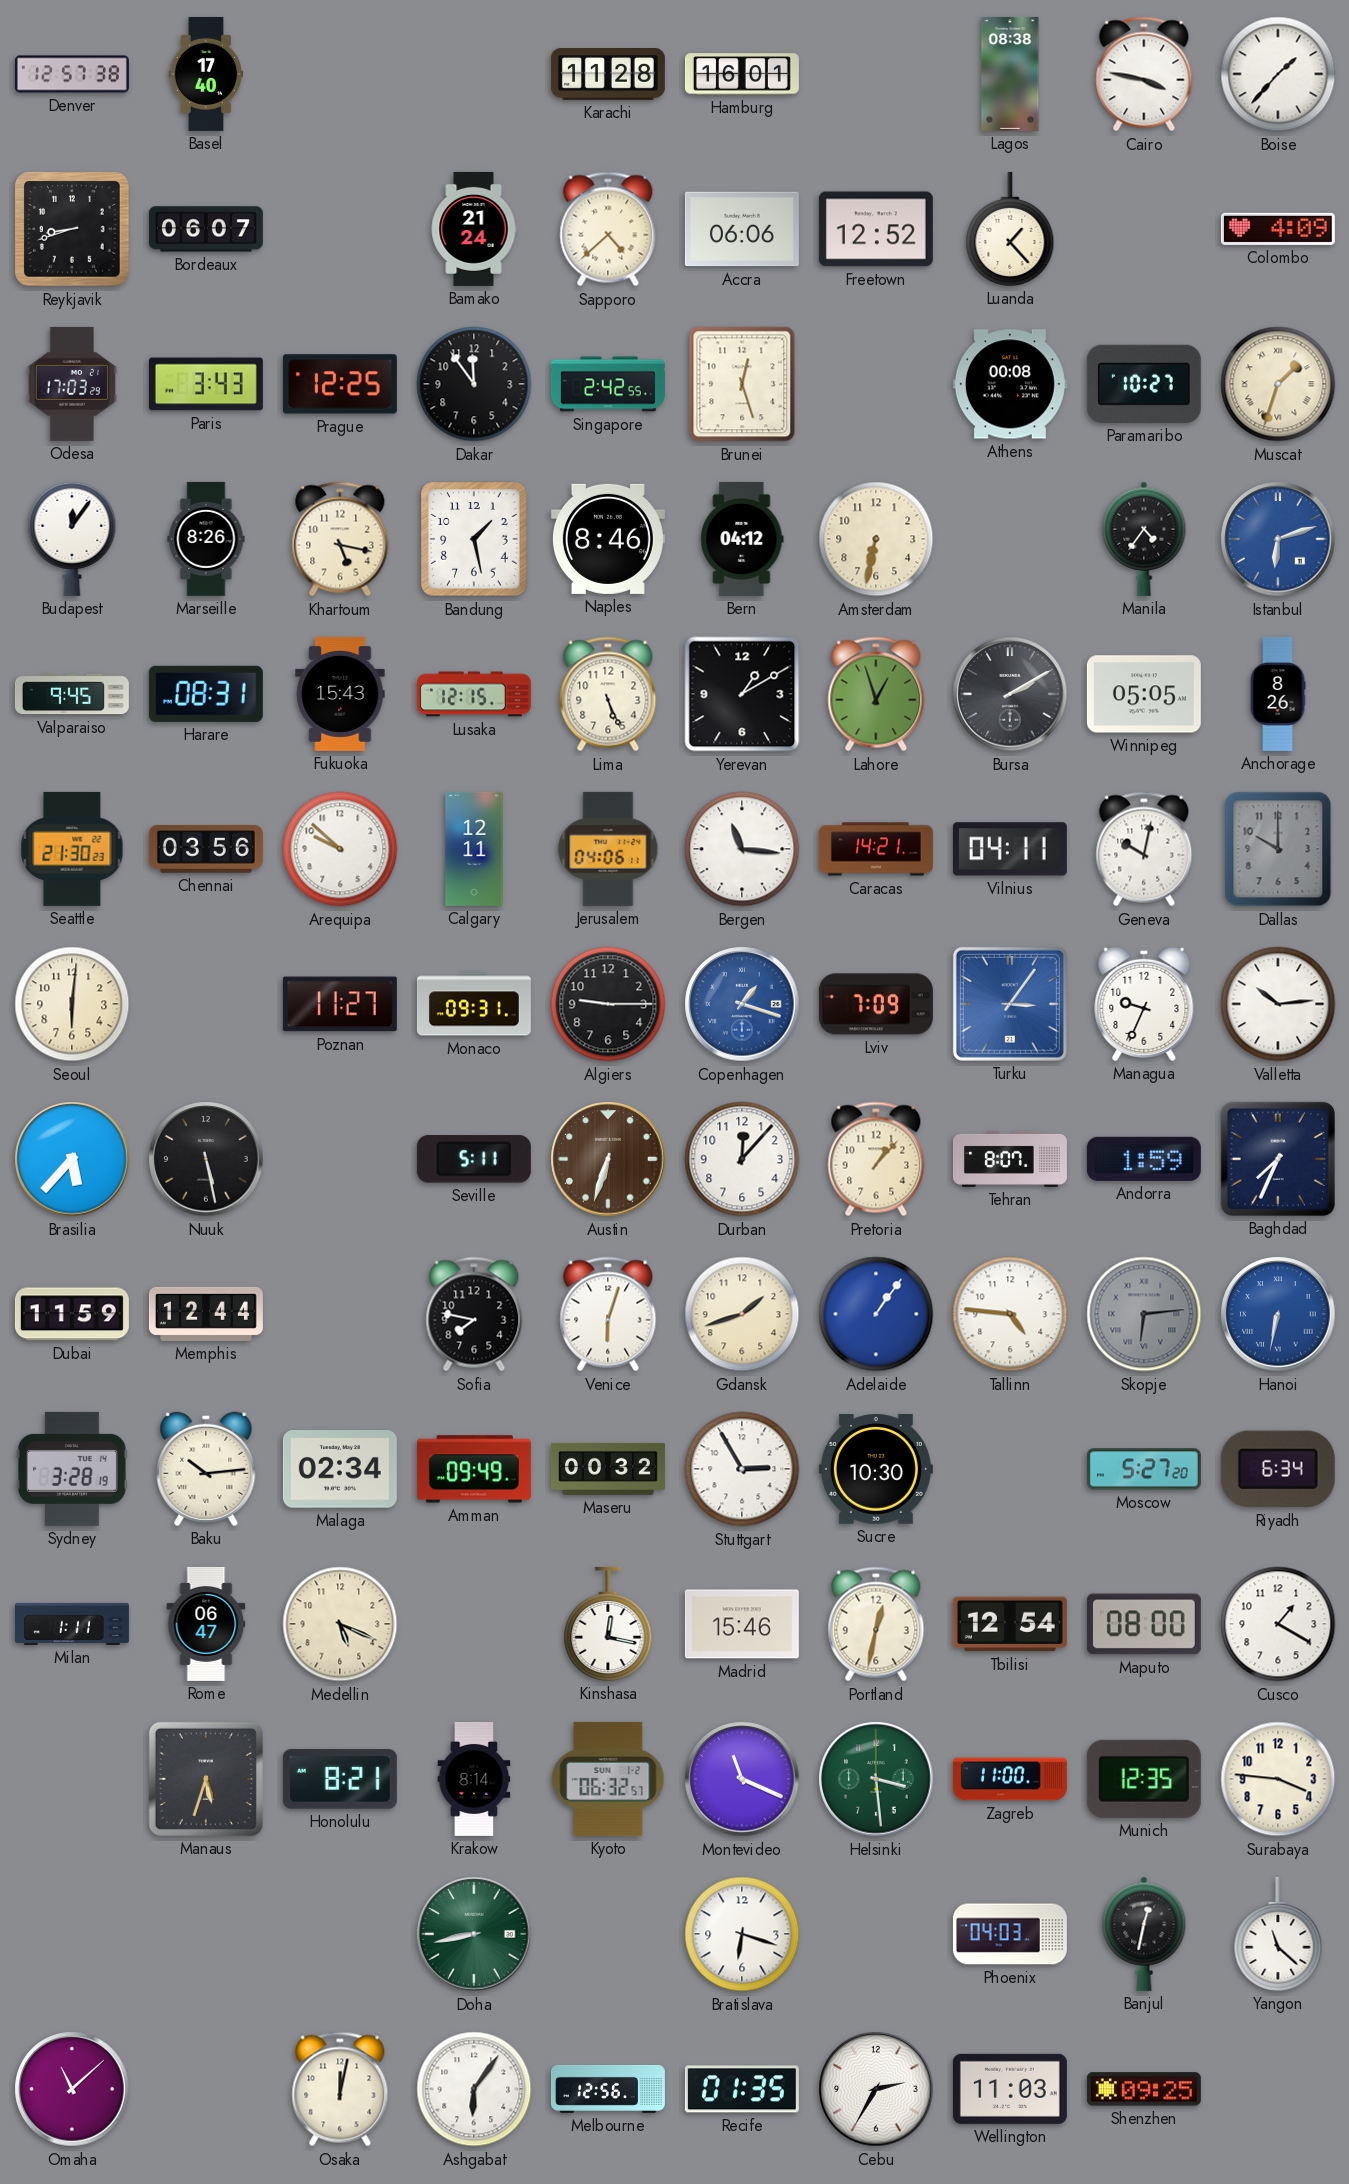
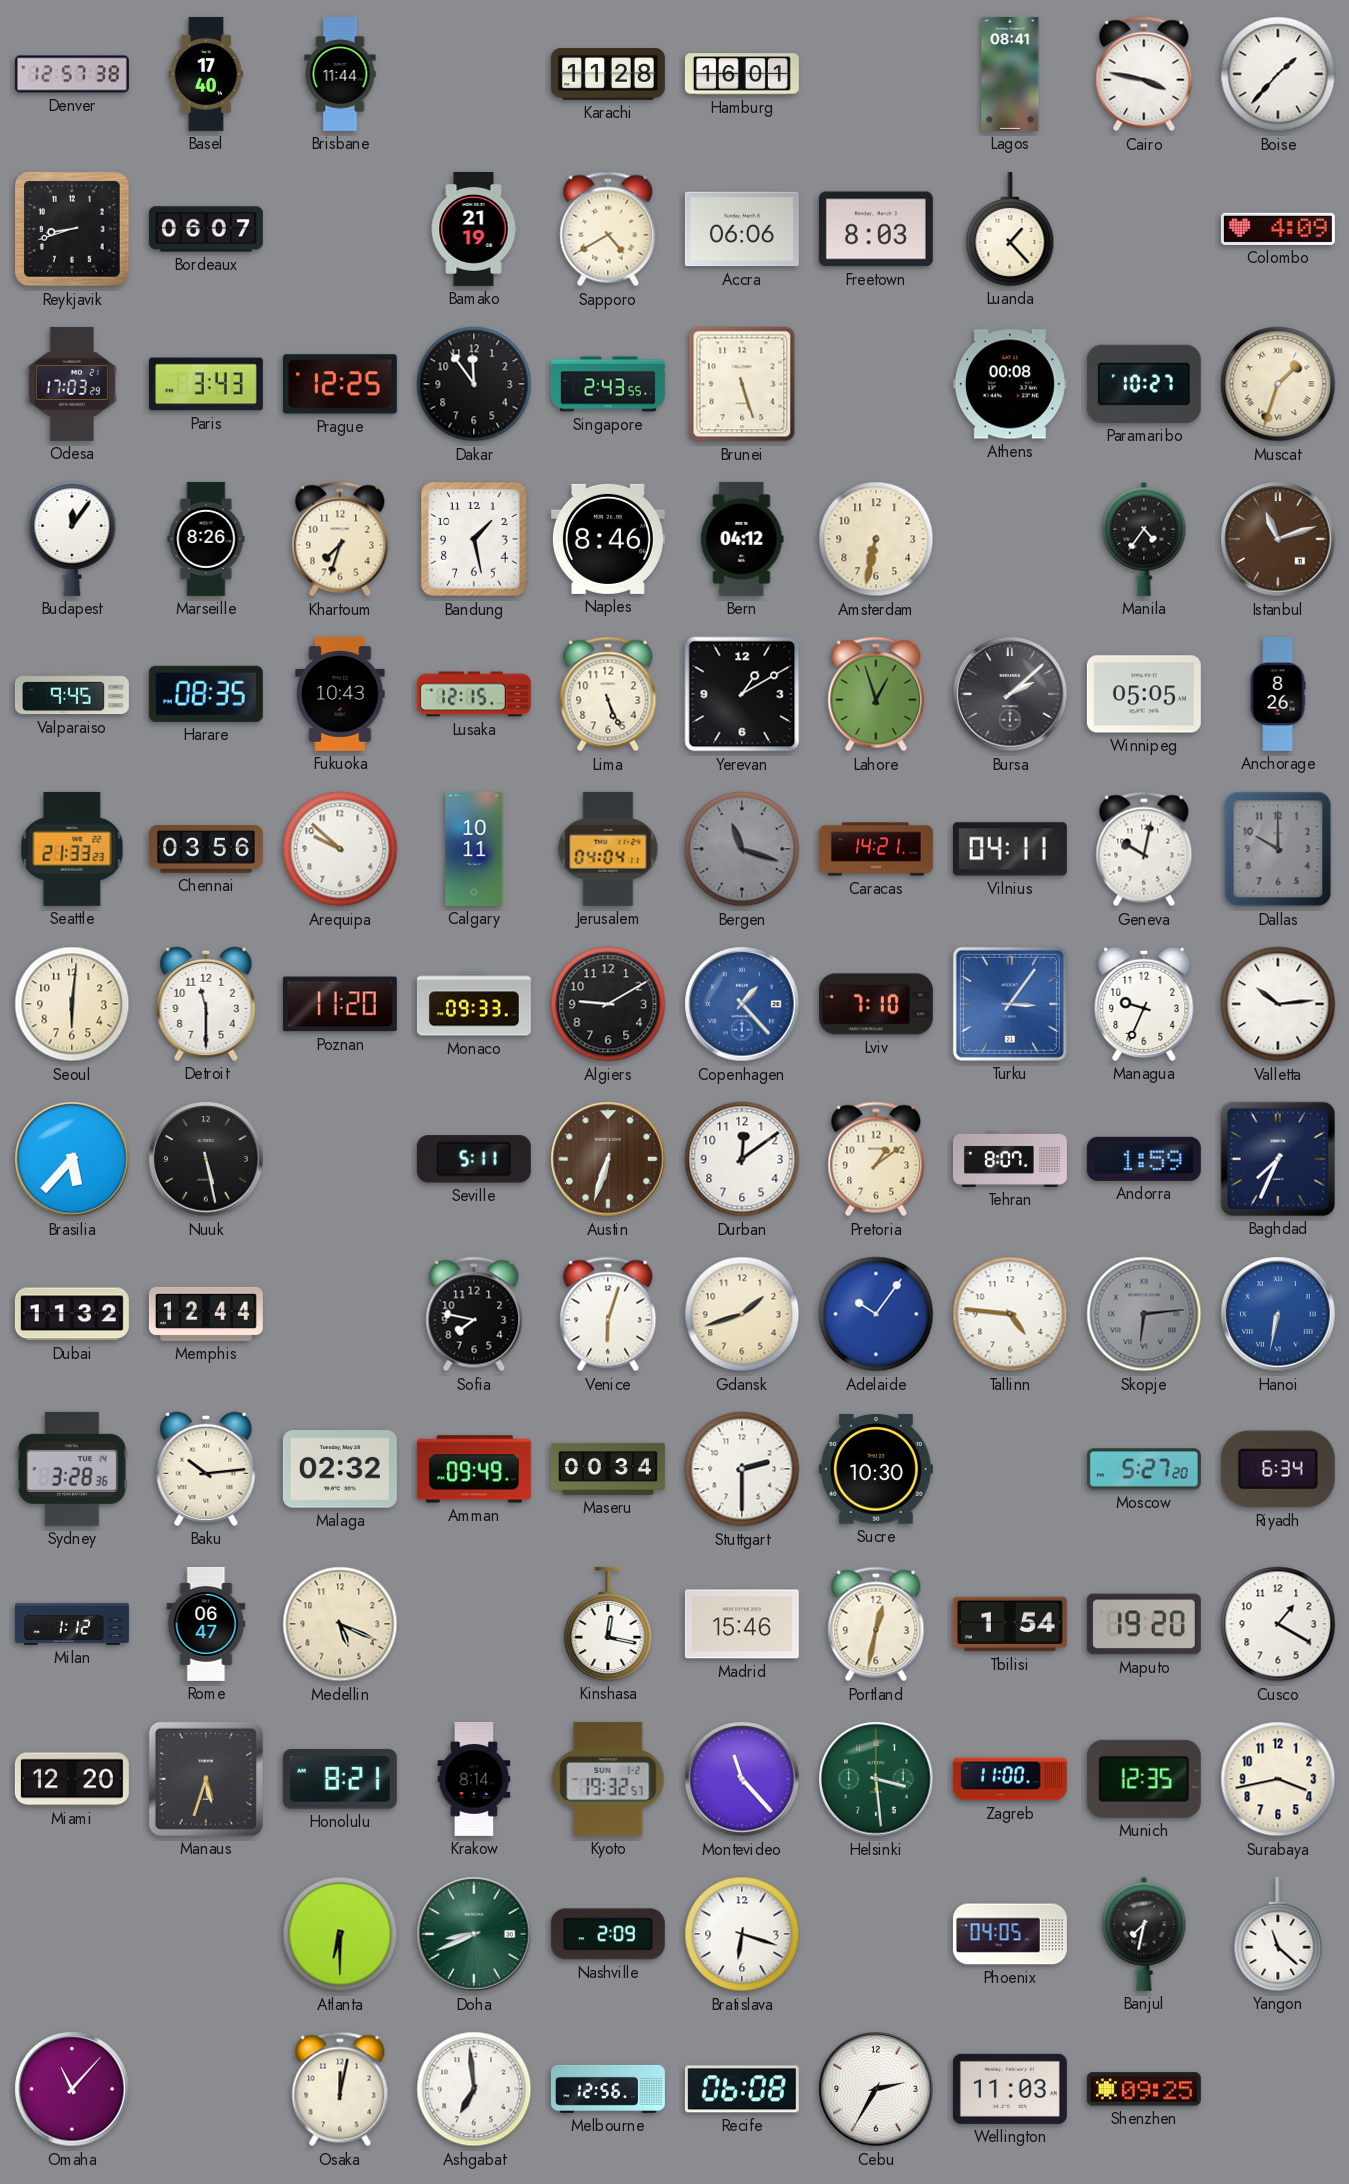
Brisbane: none -> 11:44
Lagos: 08:38 -> 08:41
Bamako: 21:24 -> 21:19
Sapporo: 4:38 -> 4:40
Freetown: 12:52 -> 8:03
Singapore: 2:42 -> 2:43
Brunei: 12:27 -> 5:27
Khartoum: 5:17 -> 7:33
Istanbul: 6:12 -> 11:12
Istanbul dial: blue -> brown
Harare: 08:31 -> 08:35
Fukuoka: 15:43 -> 10:43
Bursa: 2:10 -> 2:08
Seattle: 21:30 -> 21:33
Calgary: 12:11 -> 10:11
Jerusalem: 04:06 -> 04:04
Bergen: 11:16 -> 11:18
Bergen dial: white -> grey
Detroit: none -> 11:30
Poznan: 11:27 -> 11:20
Monaco: 09:31 -> 09:33
Algiers: 9:15 -> 9:10
Copenhagen: 1:18 -> 1:23
Lviv: 7:09 -> 7:10
Durban: 12:07 -> 12:09
Pretoria: 1:07 -> 1:09
Dubai: 11:59 -> 11:32
Adelaide: 1:06 -> 10:06
Sydney: 3:28:19 -> 3:28:36
Malaga: 02:34 -> 02:32
Maseru: 00:32 -> 00:34
Stuttgart: 2:55 -> 2:30
Milan: 1:11 -> 1:12
Tbilisi: 12:54 -> 1:54
Maputo: 08:00 -> 19:20
Miami: none -> 12:20
Kyoto: 06:32 -> 19:32
Montevideo: 11:19 -> 11:23
Surabaya: 3:46 -> 3:43
Atlanta: none -> 6:30
Doha: 8:43 -> 8:41
Nashville: none -> 2:09
Phoenix: 04:03 -> 04:05
Banjul: 12:32 -> 7:32
Omaha: 11:08 -> 11:07
Ashgabat: 6:06 -> 6:59
Recife: 01:35 -> 06:08
